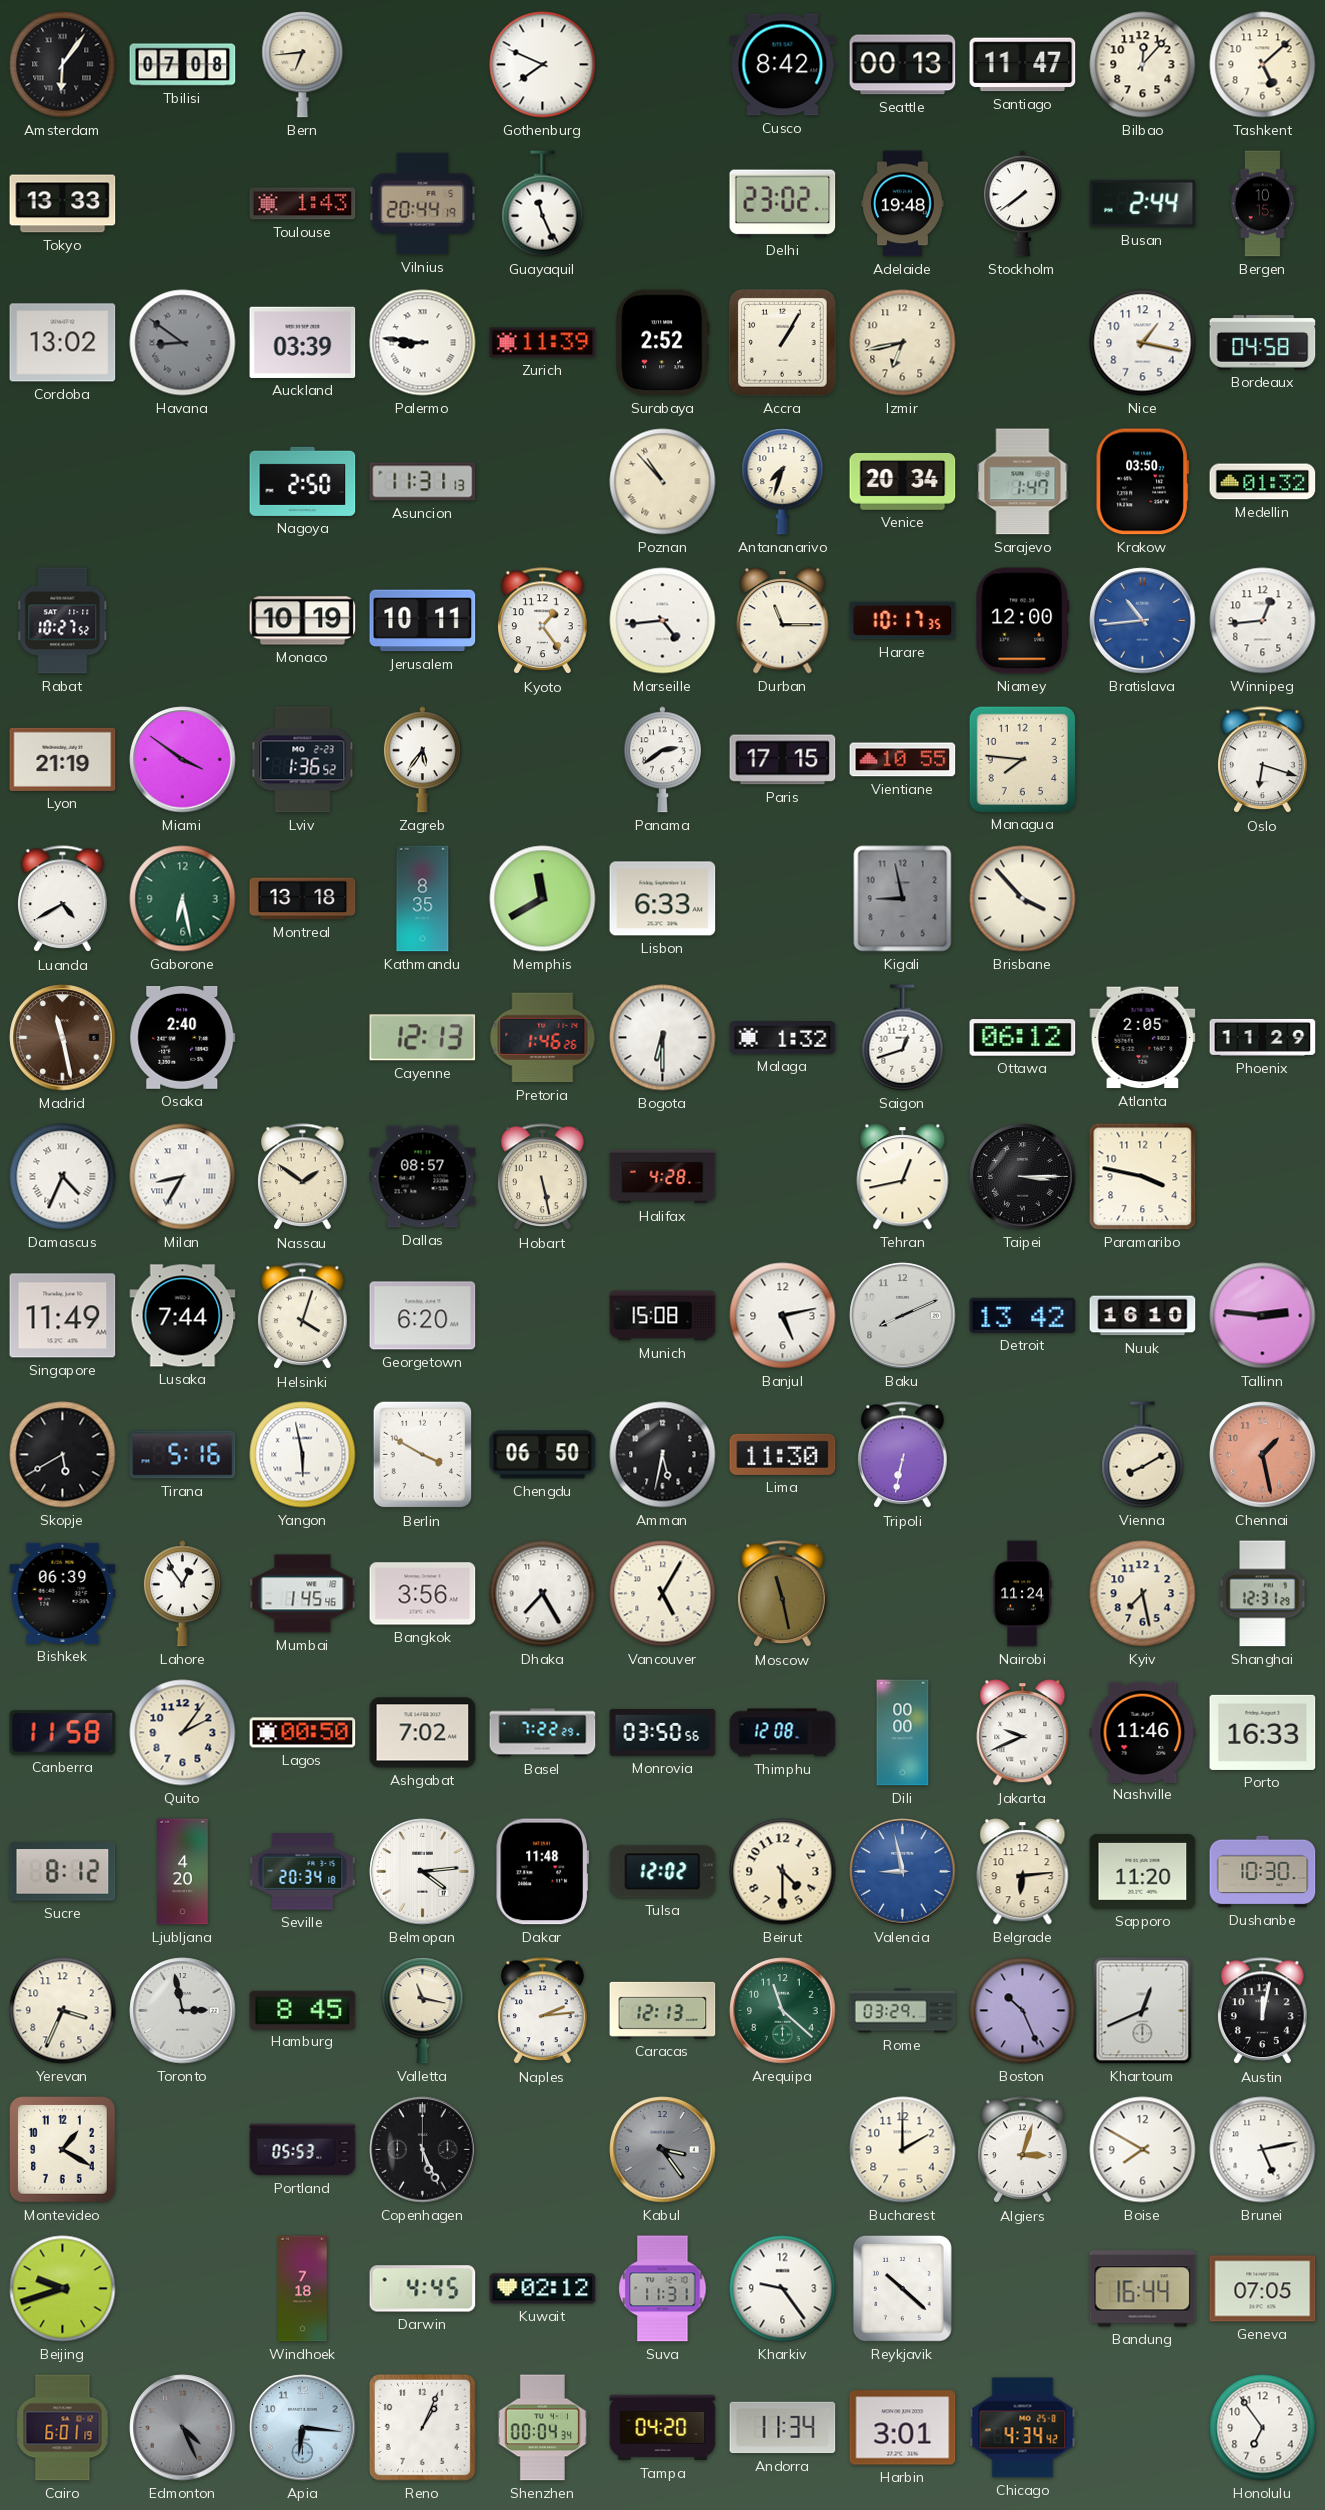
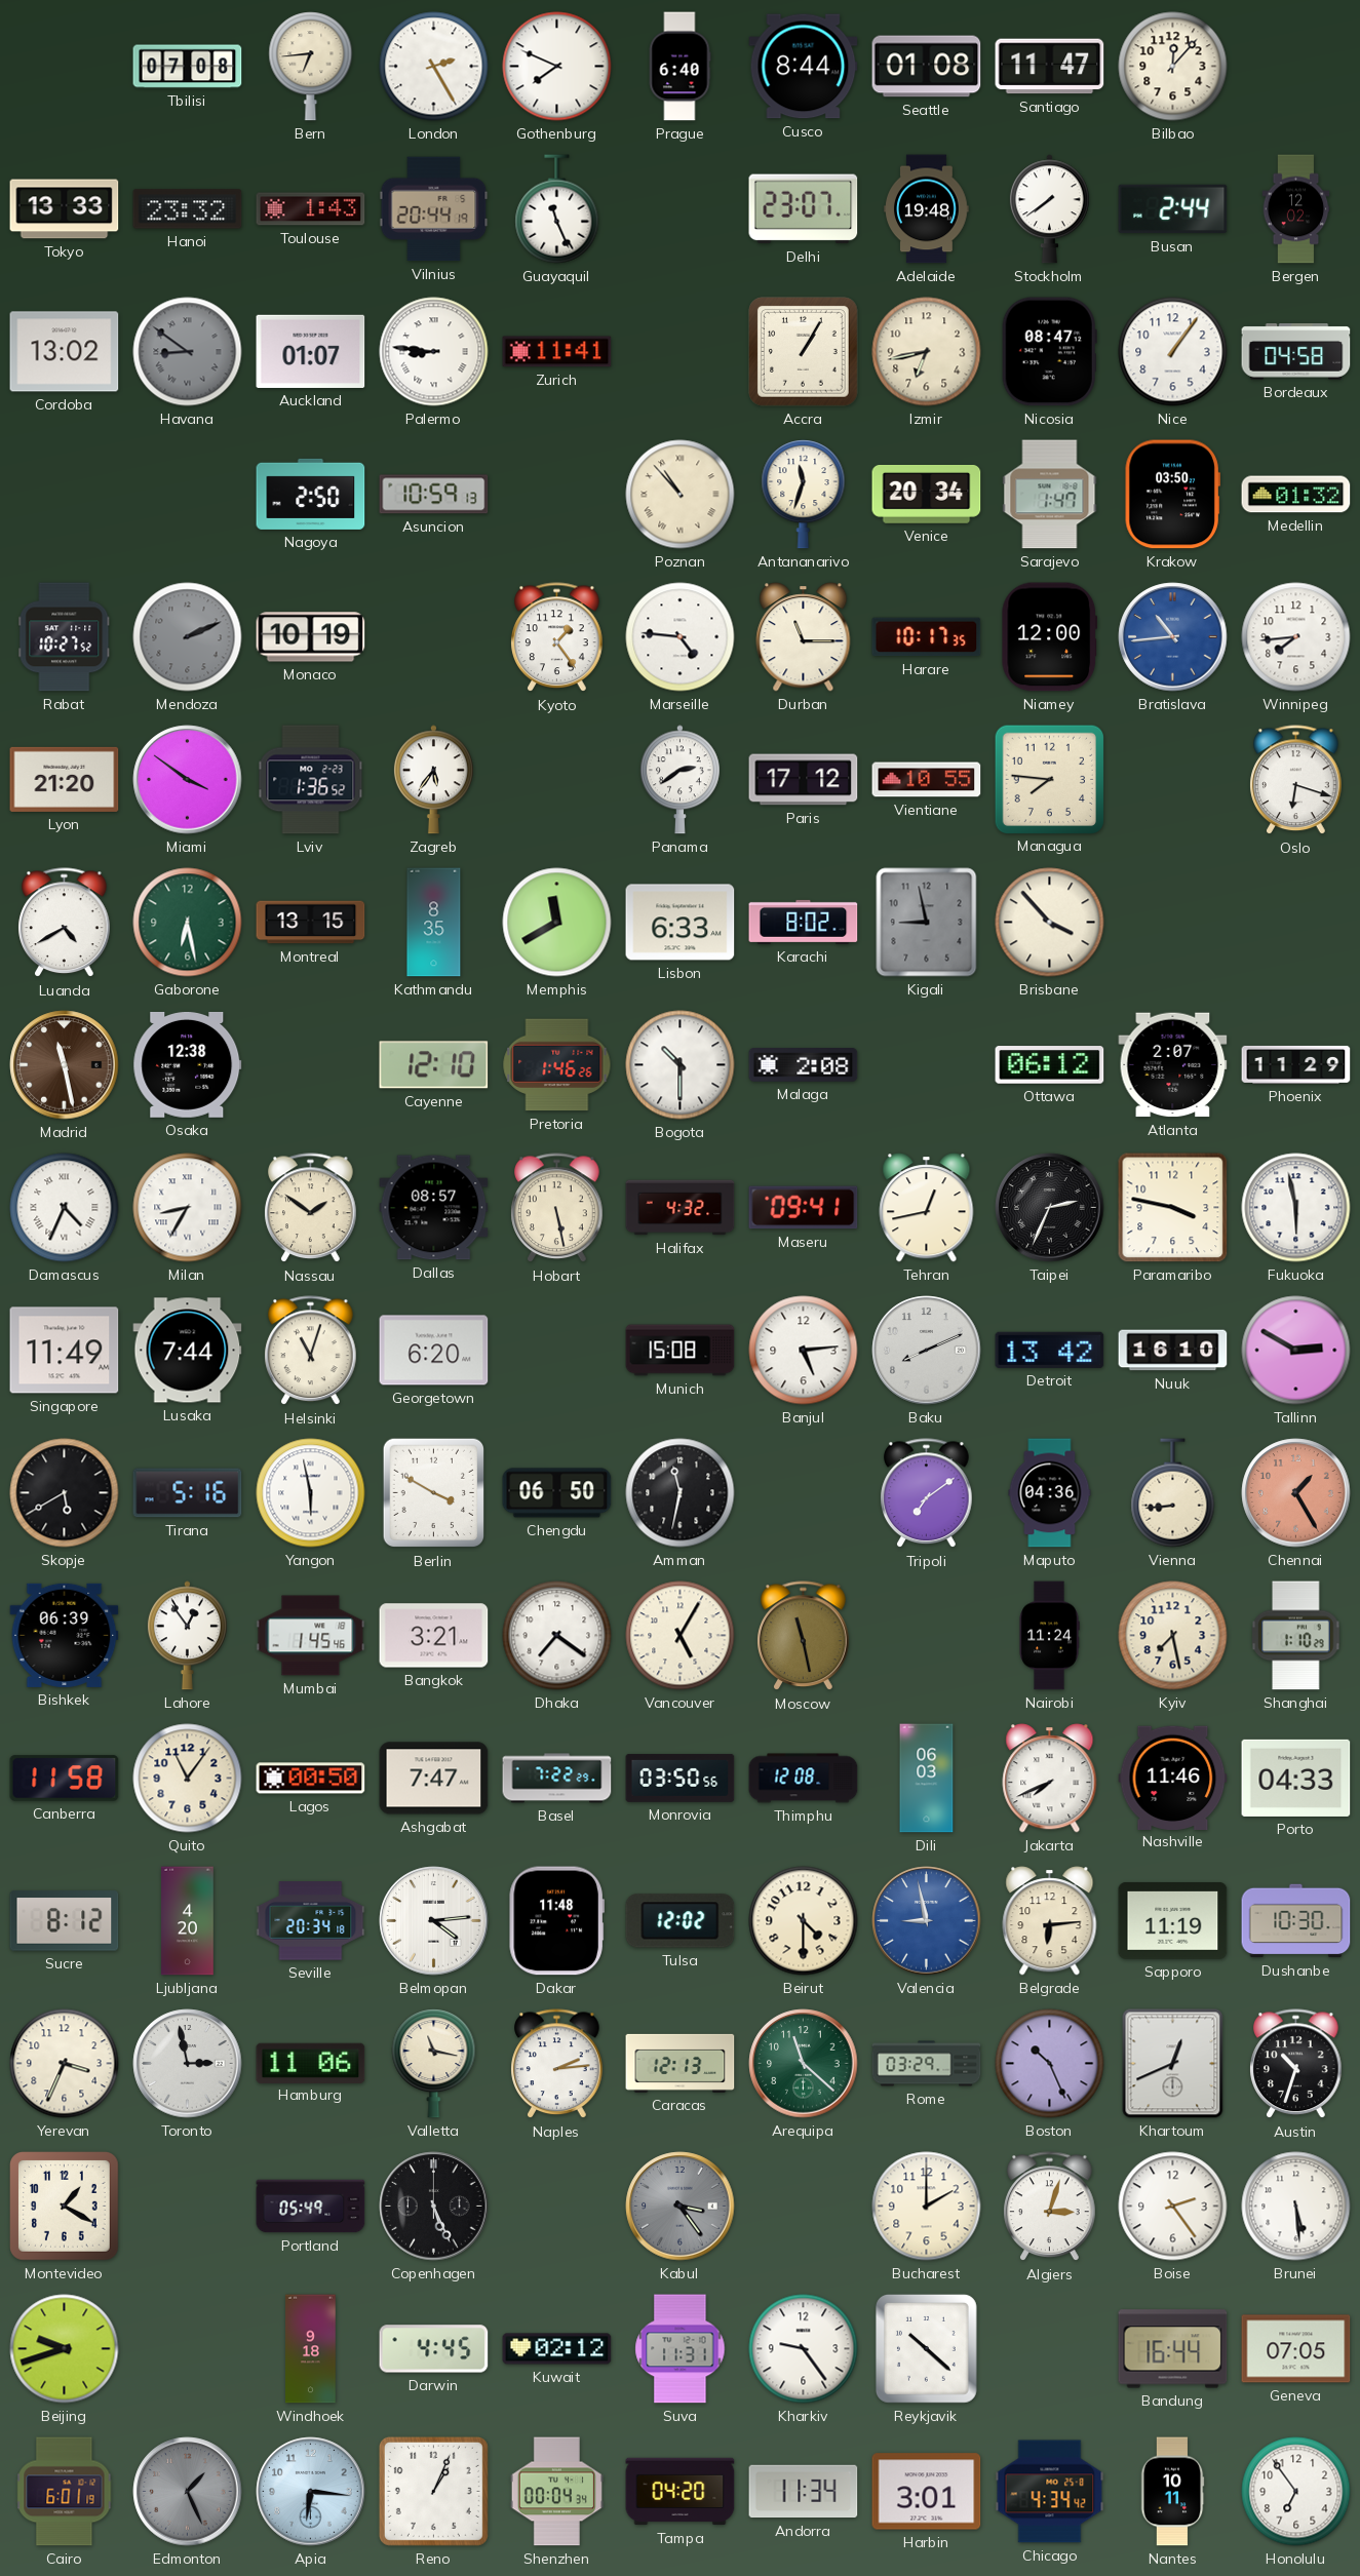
Amsterdam: 6:06 -> none
London: none -> 2:25
Prague: none -> 6:40
Cusco: 8:42 -> 8:44
Seattle: 00:13 -> 01:08
Tashkent: 5:08 -> none
Hanoi: none -> 23:32
Delhi: 23:02 -> 23:07
Bergen: 10:15 -> 12:02
Auckland: 03:39 -> 01:07
Zurich: 11:39 -> 11:41
Surabaya: 2:52 -> none
Nicosia: none -> 08:47
Nice: 1:17 -> 1:06
Asuncion: 11:31 -> 10:59
Antananarivo: 7:33 -> 11:33
Mendoza: none -> 2:11
Jerusalem: 10:11 -> none
Marseille: 4:44 -> 4:46
Winnipeg: 12:44 -> 7:44
Lyon: 21:19 -> 21:20
Paris: 17:15 -> 17:12
Montreal: 13:18 -> 13:15
Karachi: none -> 8:02
Osaka: 2:40 -> 12:38
Cayenne: 12:13 -> 12:10
Bogota: 6:30 -> 10:30
Malaga: 1:32 -> 2:08
Saigon: 12:42 -> none
Atlanta: 2:05 -> 2:07
Halifax: 4:28 -> 4:32
Maseru: none -> 09:41
Taipei: 3:15 -> 2:34
Fukuoka: none -> 5:58
Helsinki: 4:03 -> 11:03
Banjul: 5:13 -> 5:14
Tallinn: 2:46 -> 2:50
Amman: 5:32 -> 11:32
Lima: 11:30 -> none
Tripoli: 6:32 -> 7:09
Maputo: none -> 04:36
Vienna: 8:10 -> 8:44
Chennai: 1:28 -> 1:25
Bangkok: 3:56 -> 3:21
Dhaka: 7:25 -> 7:21
Shanghai: 12:31 -> 1:10
Quito: 2:06 -> 11:06
Ashgabat: 7:02 -> 7:47
Dili: 00:00 -> 06:03
Jakarta: 9:41 -> 7:41
Porto: 16:33 -> 04:33
Sapporo: 11:20 -> 11:19
Hamburg: 8:45 -> 11:06
Austin: 12:02 -> 10:33
Portland: 05:53 -> 05:49
Boise: 7:50 -> 2:24
Brunei: 5:13 -> 5:29
Windhoek: 7:18 -> 9:18
Edmonton: 4:26 -> 1:26
Nantes: none -> 10:11
